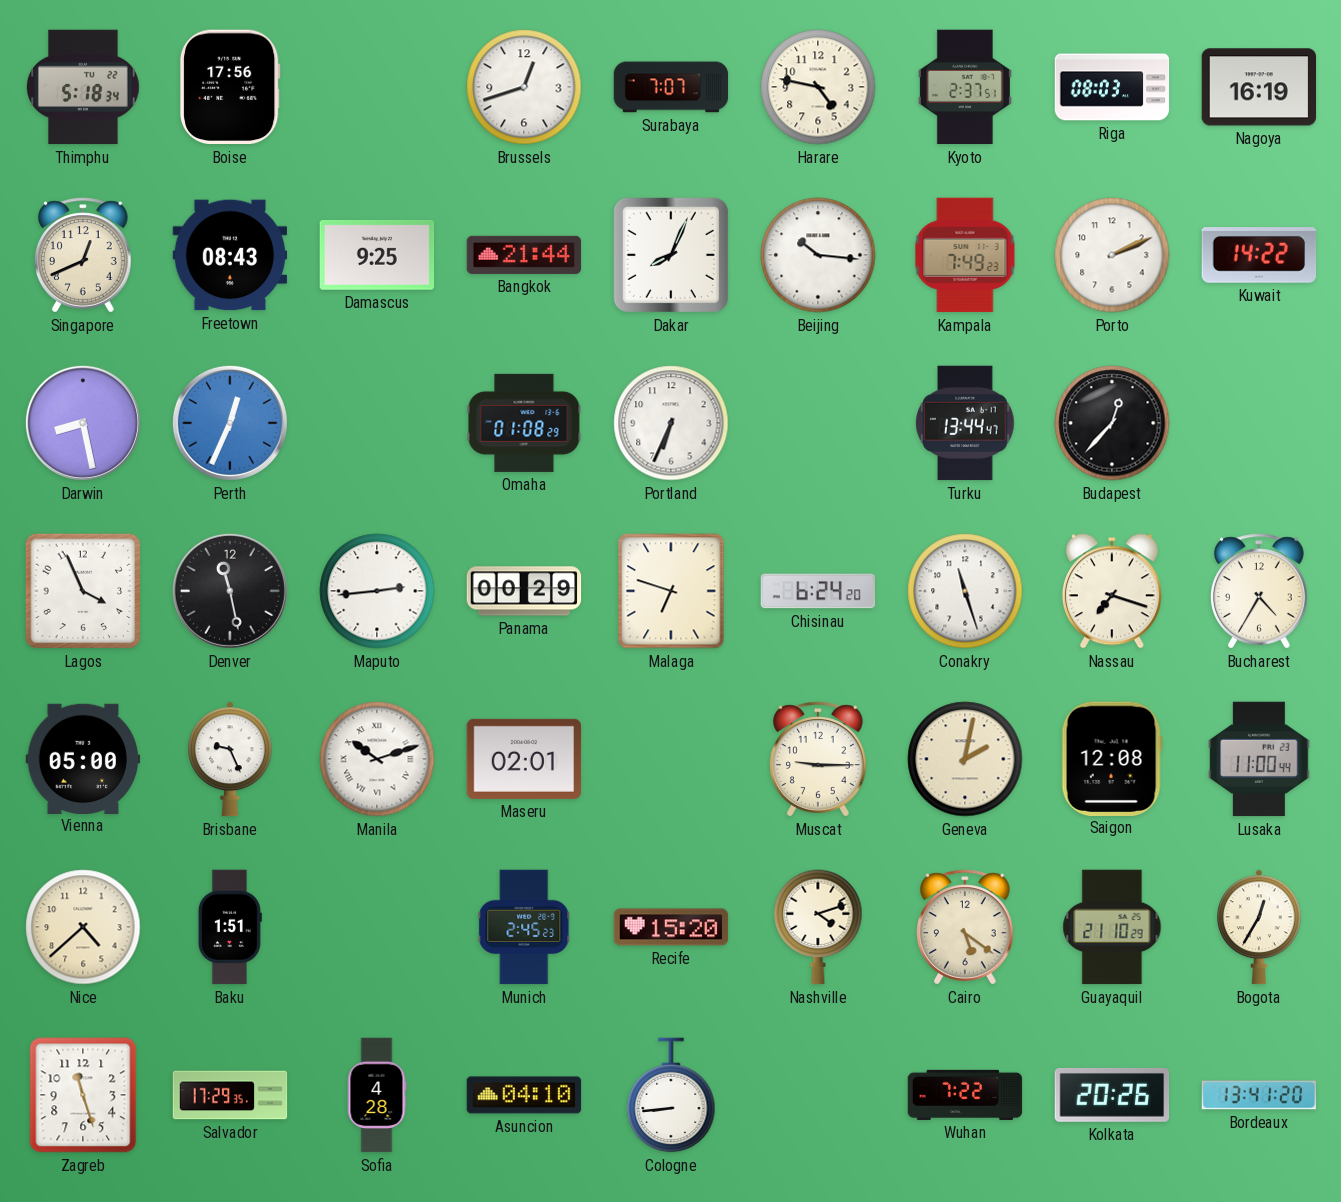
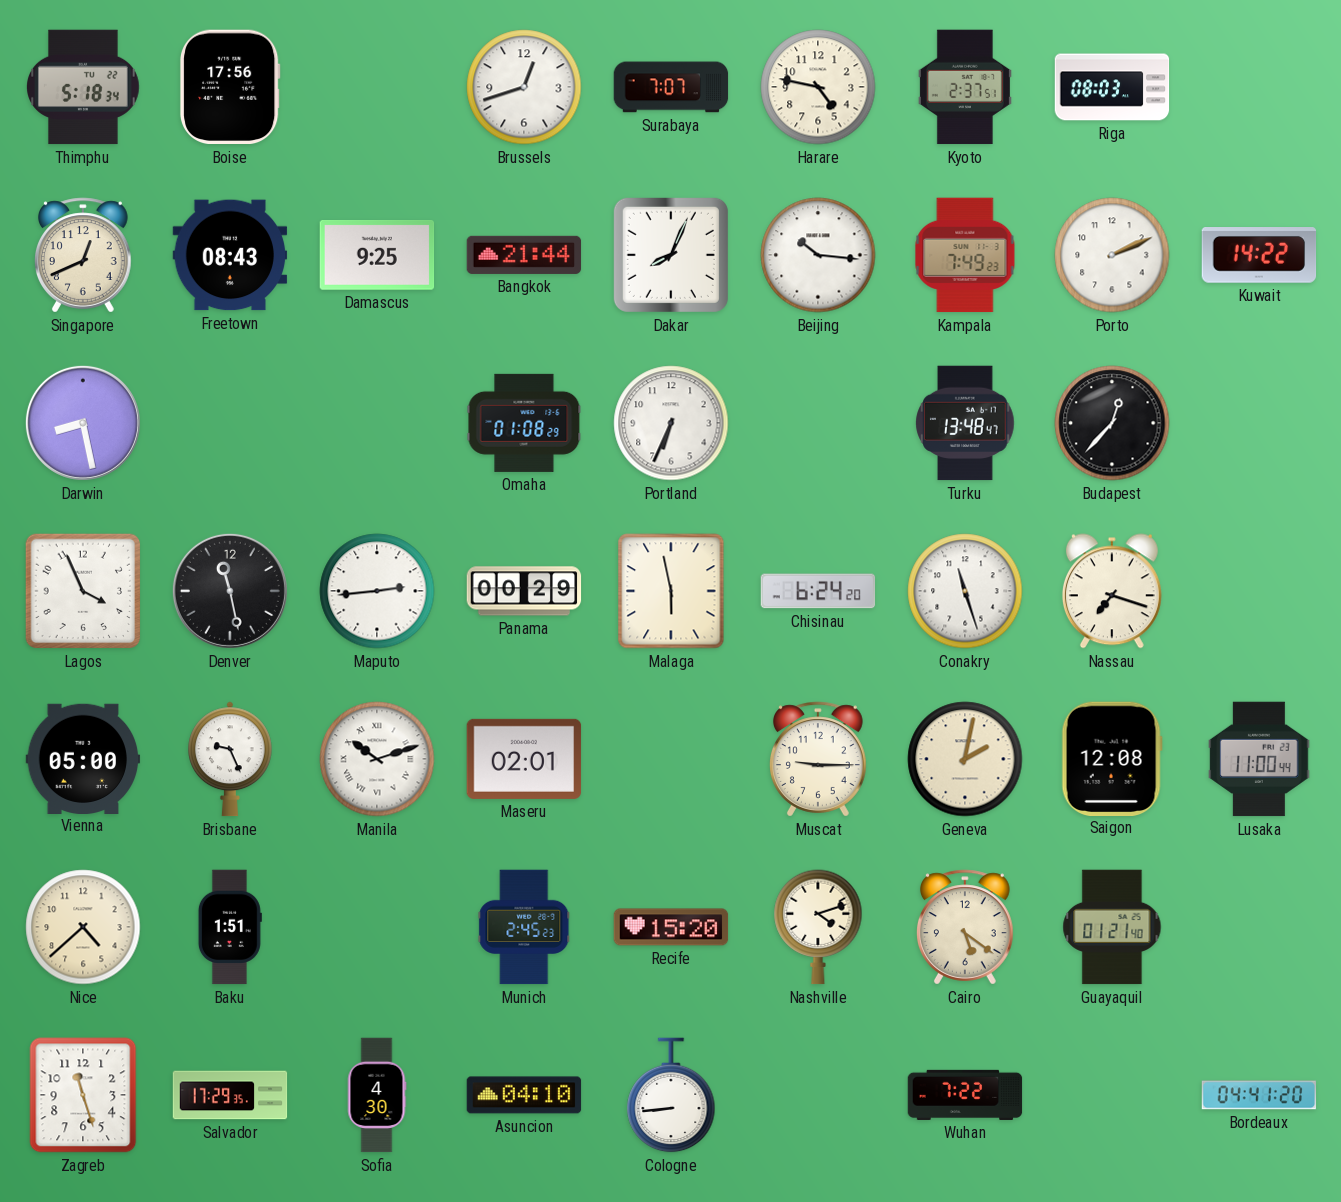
Nagoya: 16:19 -> none
Perth: 12:34 -> none
Turku: 13:44 -> 13:48
Malaga: 6:48 -> 5:58
Bucharest: 4:35 -> none
Guayaquil: 21:10 -> 01:21
Bogota: 12:35 -> none
Sofia: 4:28 -> 4:30
Kolkata: 20:26 -> none
Bordeaux: 13:41 -> 04:41
